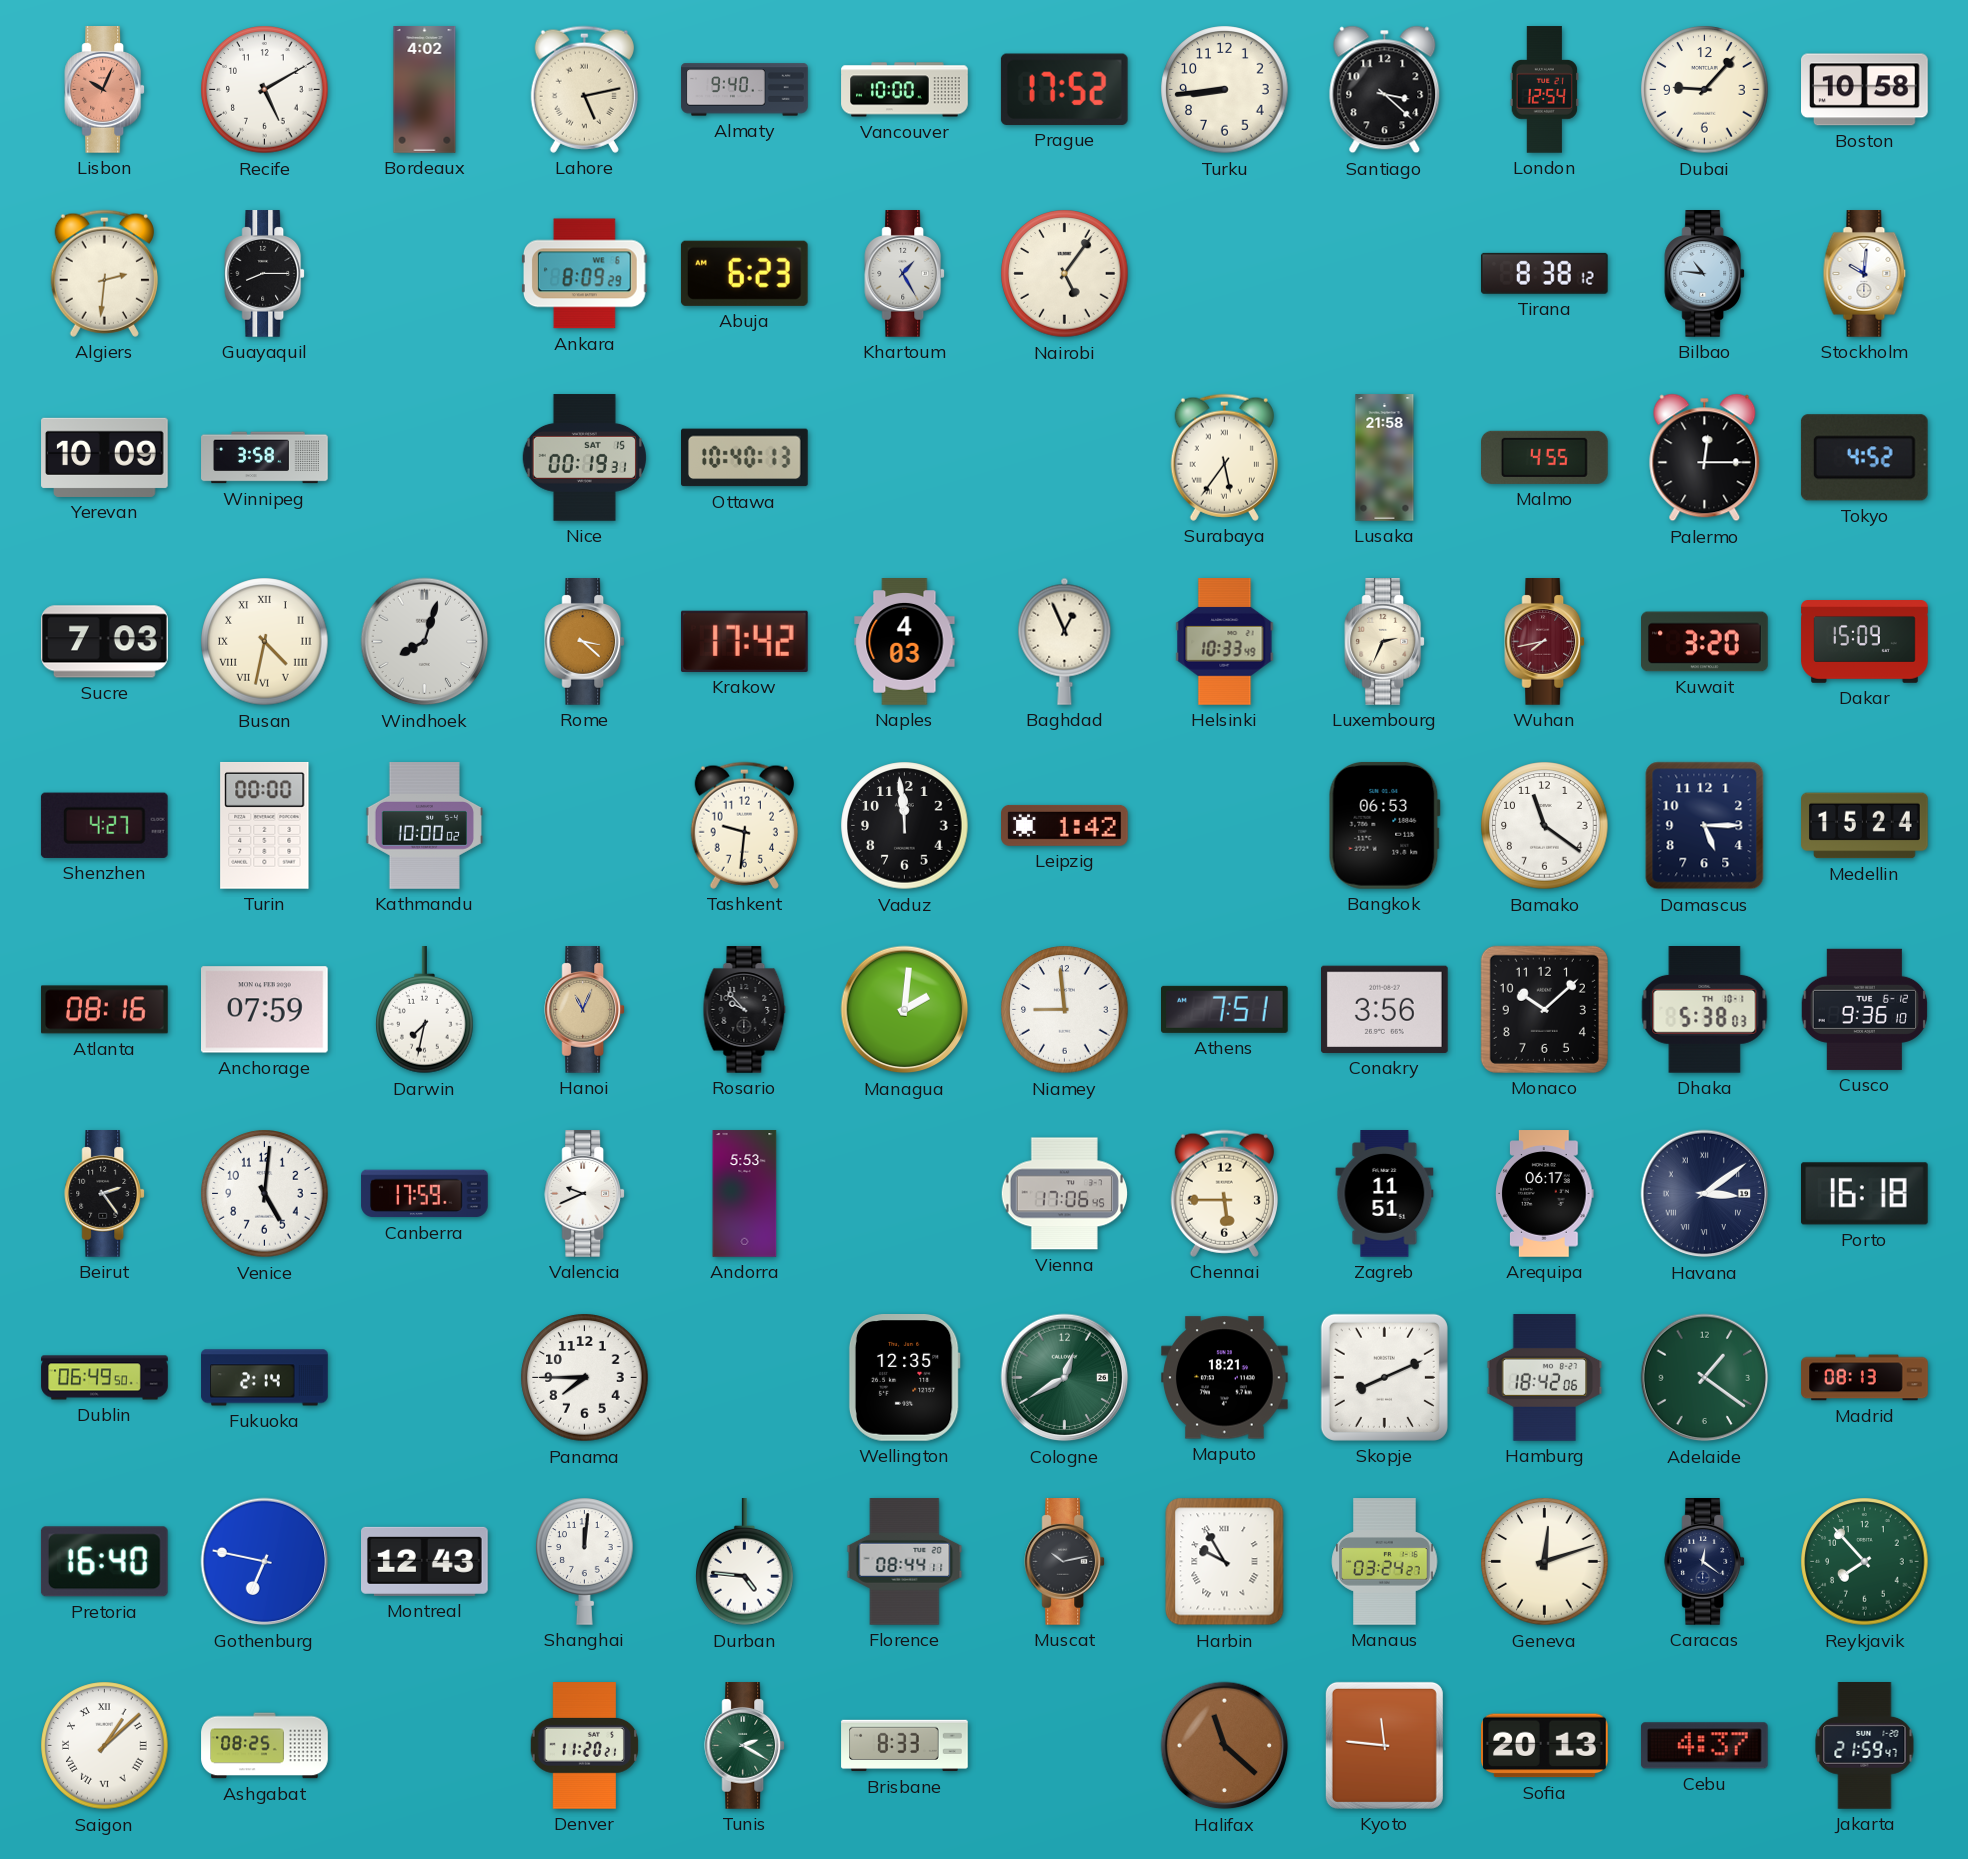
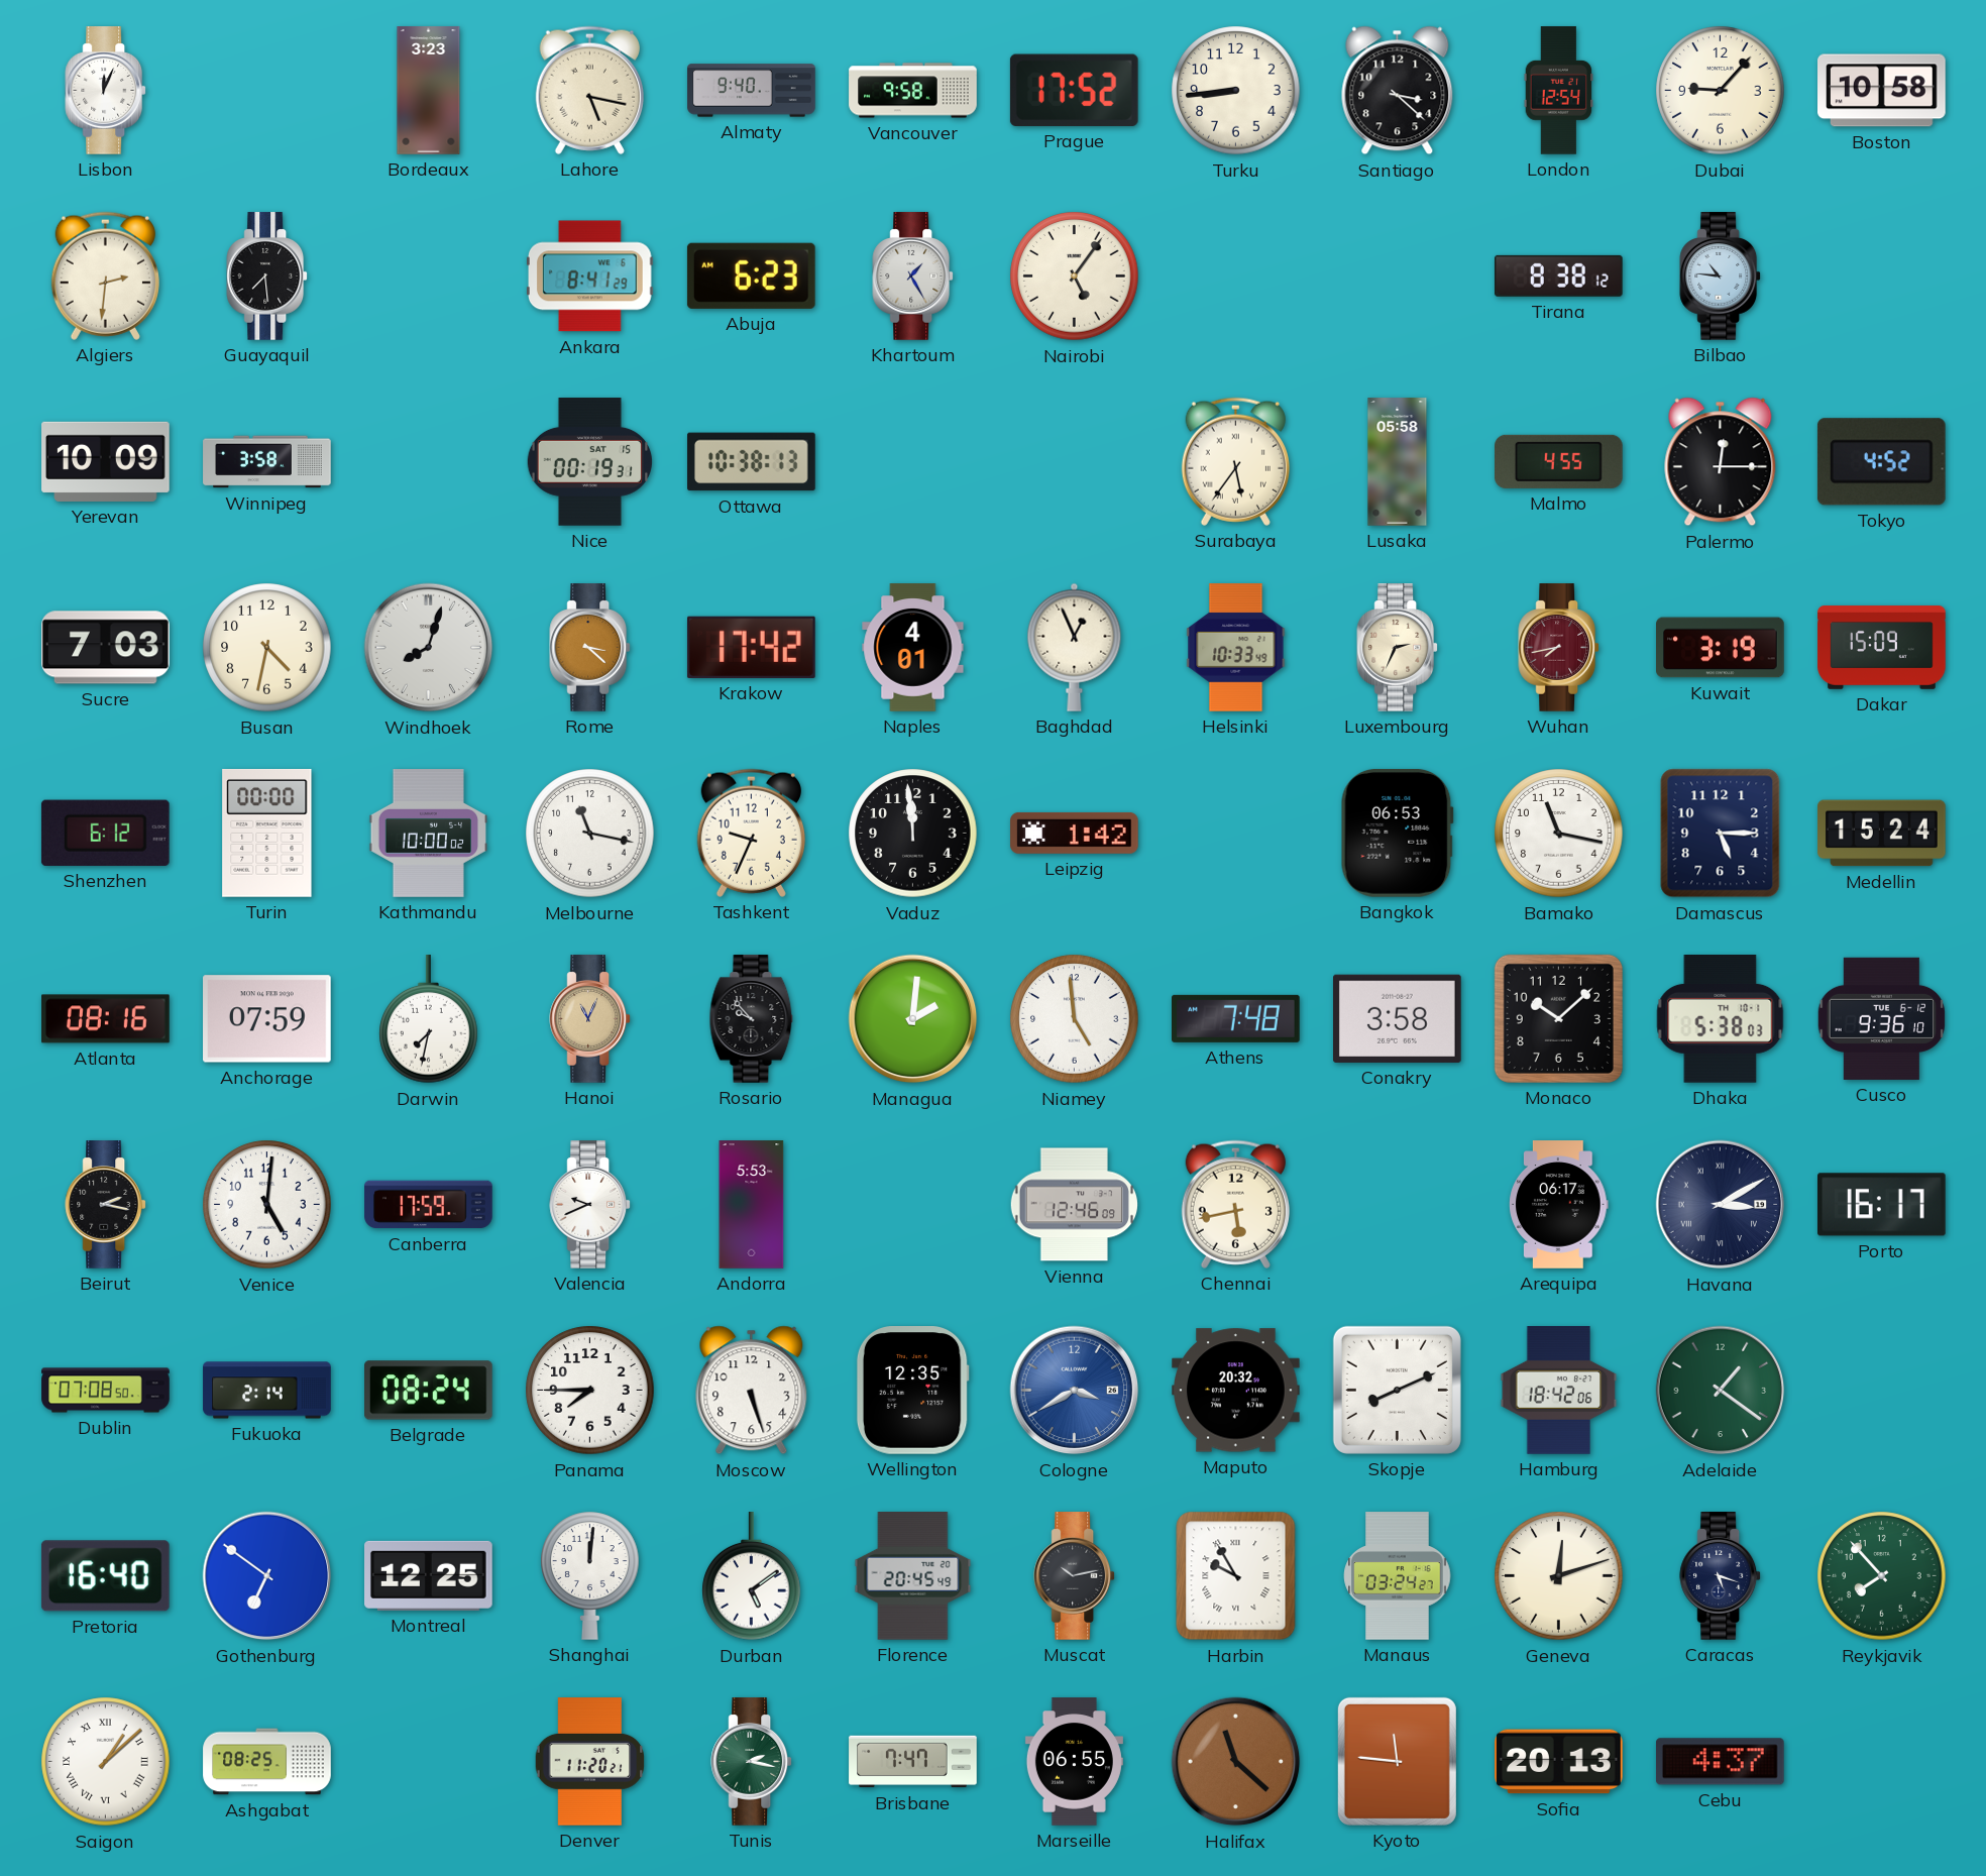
Lisbon: 10:04 -> 12:04
Lisbon dial: salmon -> white
Recife: 5:10 -> none
Bordeaux: 4:02 -> 3:23
Lahore: 5:13 -> 5:17
Vancouver: 10:00 -> 9:58
Guayaquil: 8:15 -> 7:29
Ankara: 8:09 -> 8:41
Stockholm: 10:01 -> none
Ottawa: 10:40 -> 10:38
Lusaka: 21:58 -> 05:58
Busan numerals: Roman -> Arabic
Naples: 4:03 -> 4:01
Kuwait: 3:20 -> 3:19
Shenzhen: 4:27 -> 6:12
Melbourne: none -> 11:17
Tashkent: 9:31 -> 9:34
Bamako: 11:21 -> 11:17
Niamey: 8:59 -> 4:59
Athens: 7:51 -> 7:48
Conakry: 3:56 -> 3:58
Beirut: 2:24 -> 2:17
Vienna: 17:06 -> 12:46
Chennai: 5:45 -> 5:43
Zagreb: 11:51 -> none
Havana: 3:09 -> 3:10
Porto: 16:18 -> 16:17
Dublin: 06:49 -> 07:08
Belgrade: none -> 08:24
Moscow: none -> 5:27
Cologne: 12:40 -> 3:40
Cologne dial: green -> blue
Maputo: 18:21 -> 20:32
Madrid: 08:13 -> none
Gothenburg: 6:47 -> 6:51
Montreal: 12:43 -> 12:25
Durban: 4:46 -> 5:09
Florence: 08:44 -> 20:45
Caracas: 12:21 -> 5:18
Tunis: 2:20 -> 2:17
Brisbane: 8:33 -> 7:47
Marseille: none -> 06:55
Jakarta: 21:59 -> none
